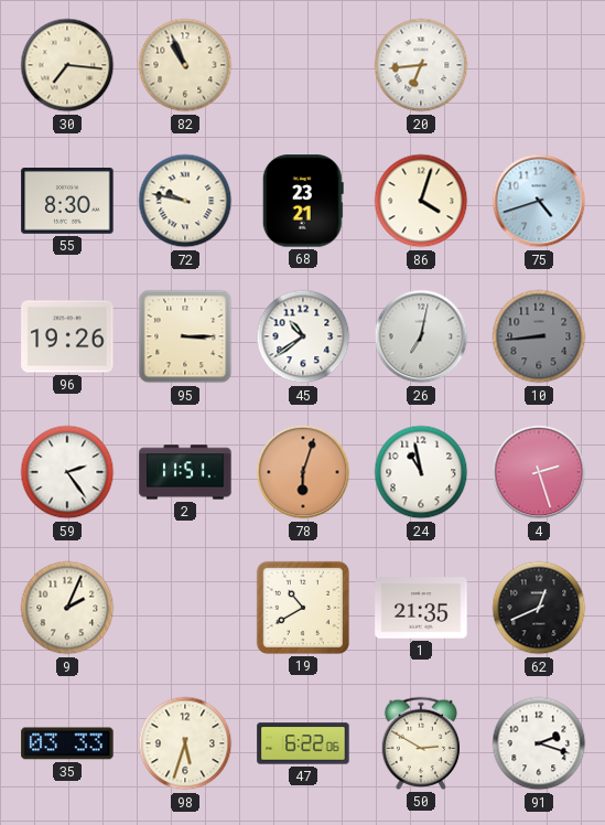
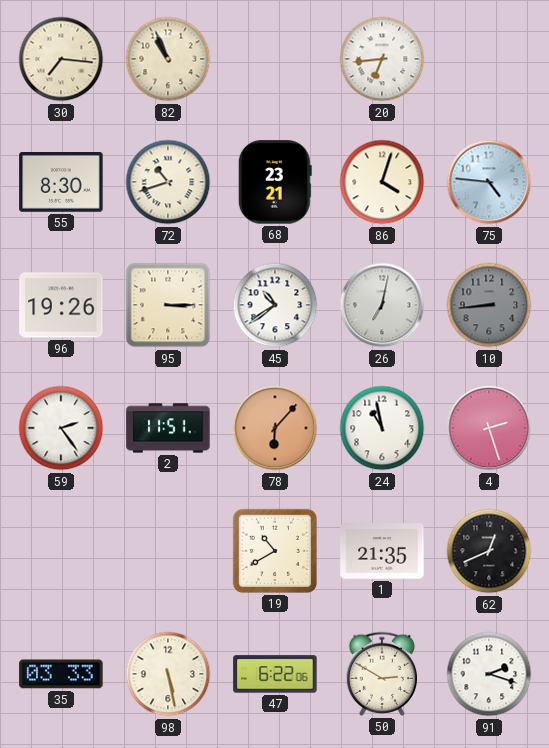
72: 9:47 -> 10:42
75: 4:42 -> 4:46
78: 6:03 -> 6:07
9: 2:04 -> none
98: 5:33 -> 5:28
